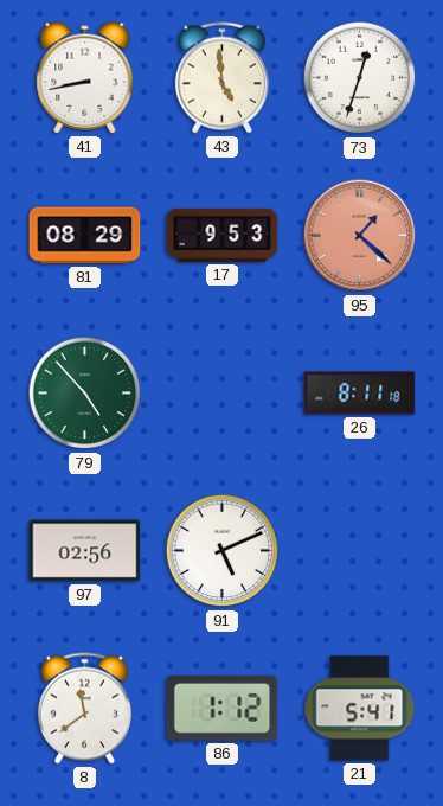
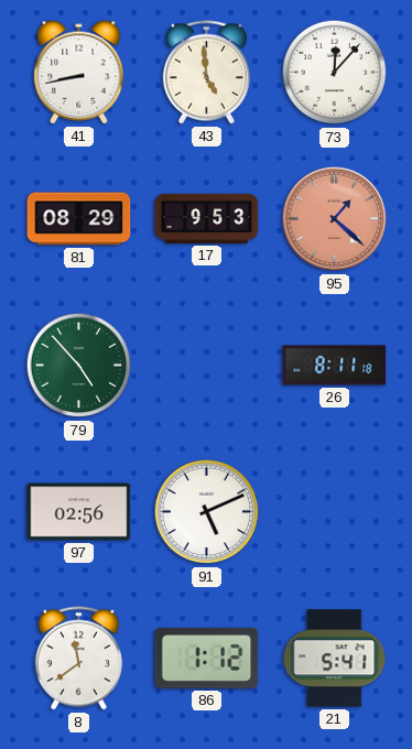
73: 12:33 -> 12:07
